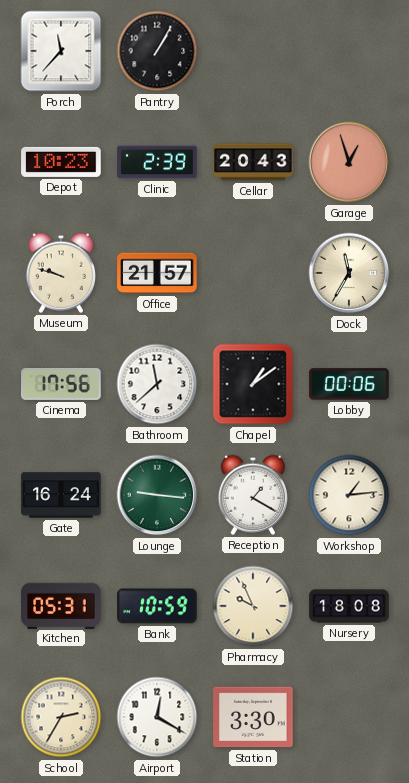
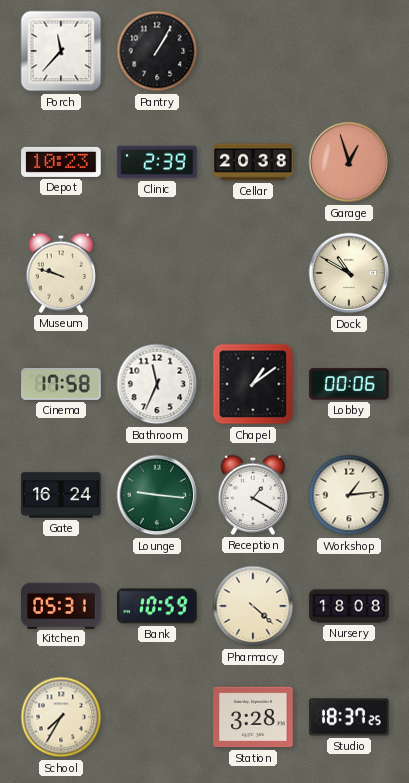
Cellar: 20:43 -> 20:38
Office: 21:57 -> none
Dock: 11:35 -> 10:50
Cinema: 17:56 -> 17:58
Bathroom: 11:38 -> 11:34
Pharmacy: 9:56 -> 4:22
School: 2:35 -> 7:35
Airport: 12:20 -> none
Station: 3:30 -> 3:28
Studio: none -> 18:37
